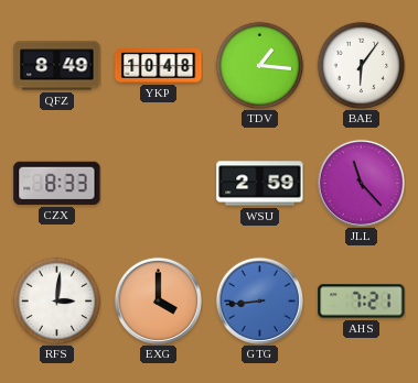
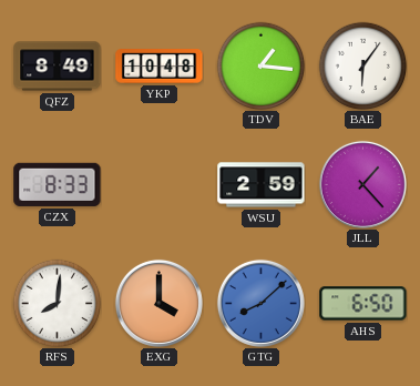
JLL: 11:23 -> 1:23
RFS: 3:01 -> 8:01
GTG: 8:44 -> 8:08
AHS: 7:21 -> 6:50
